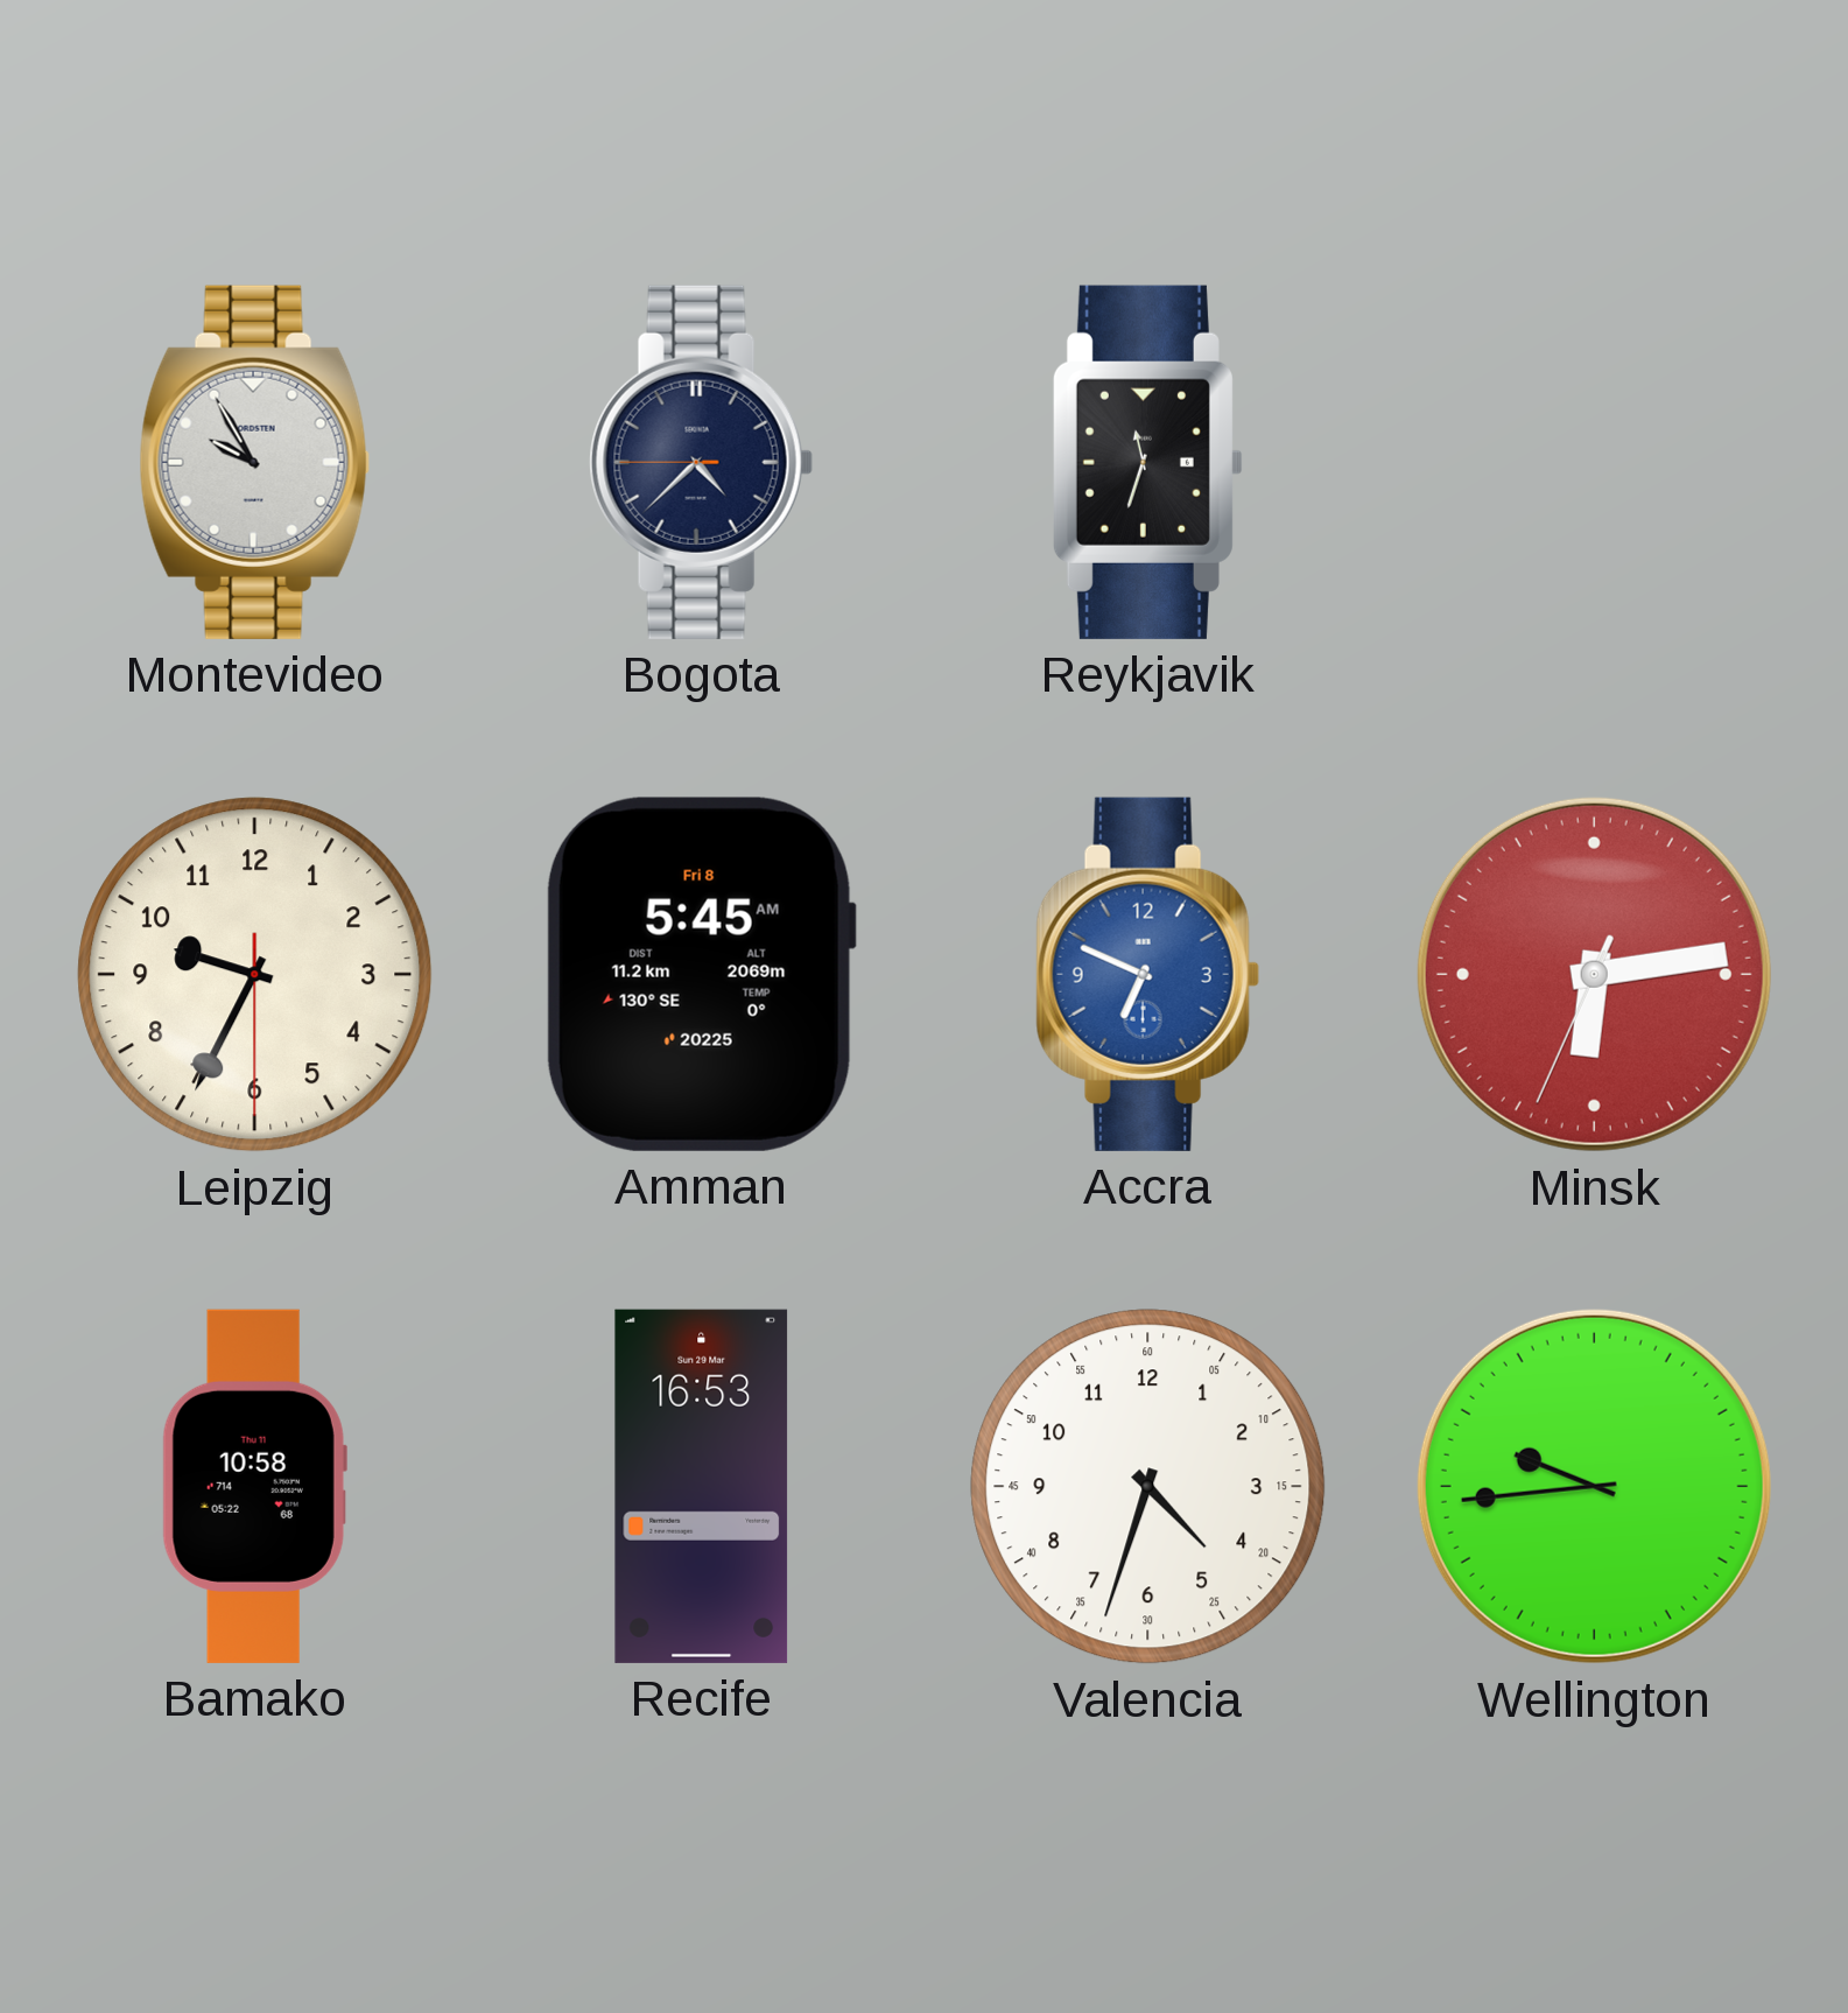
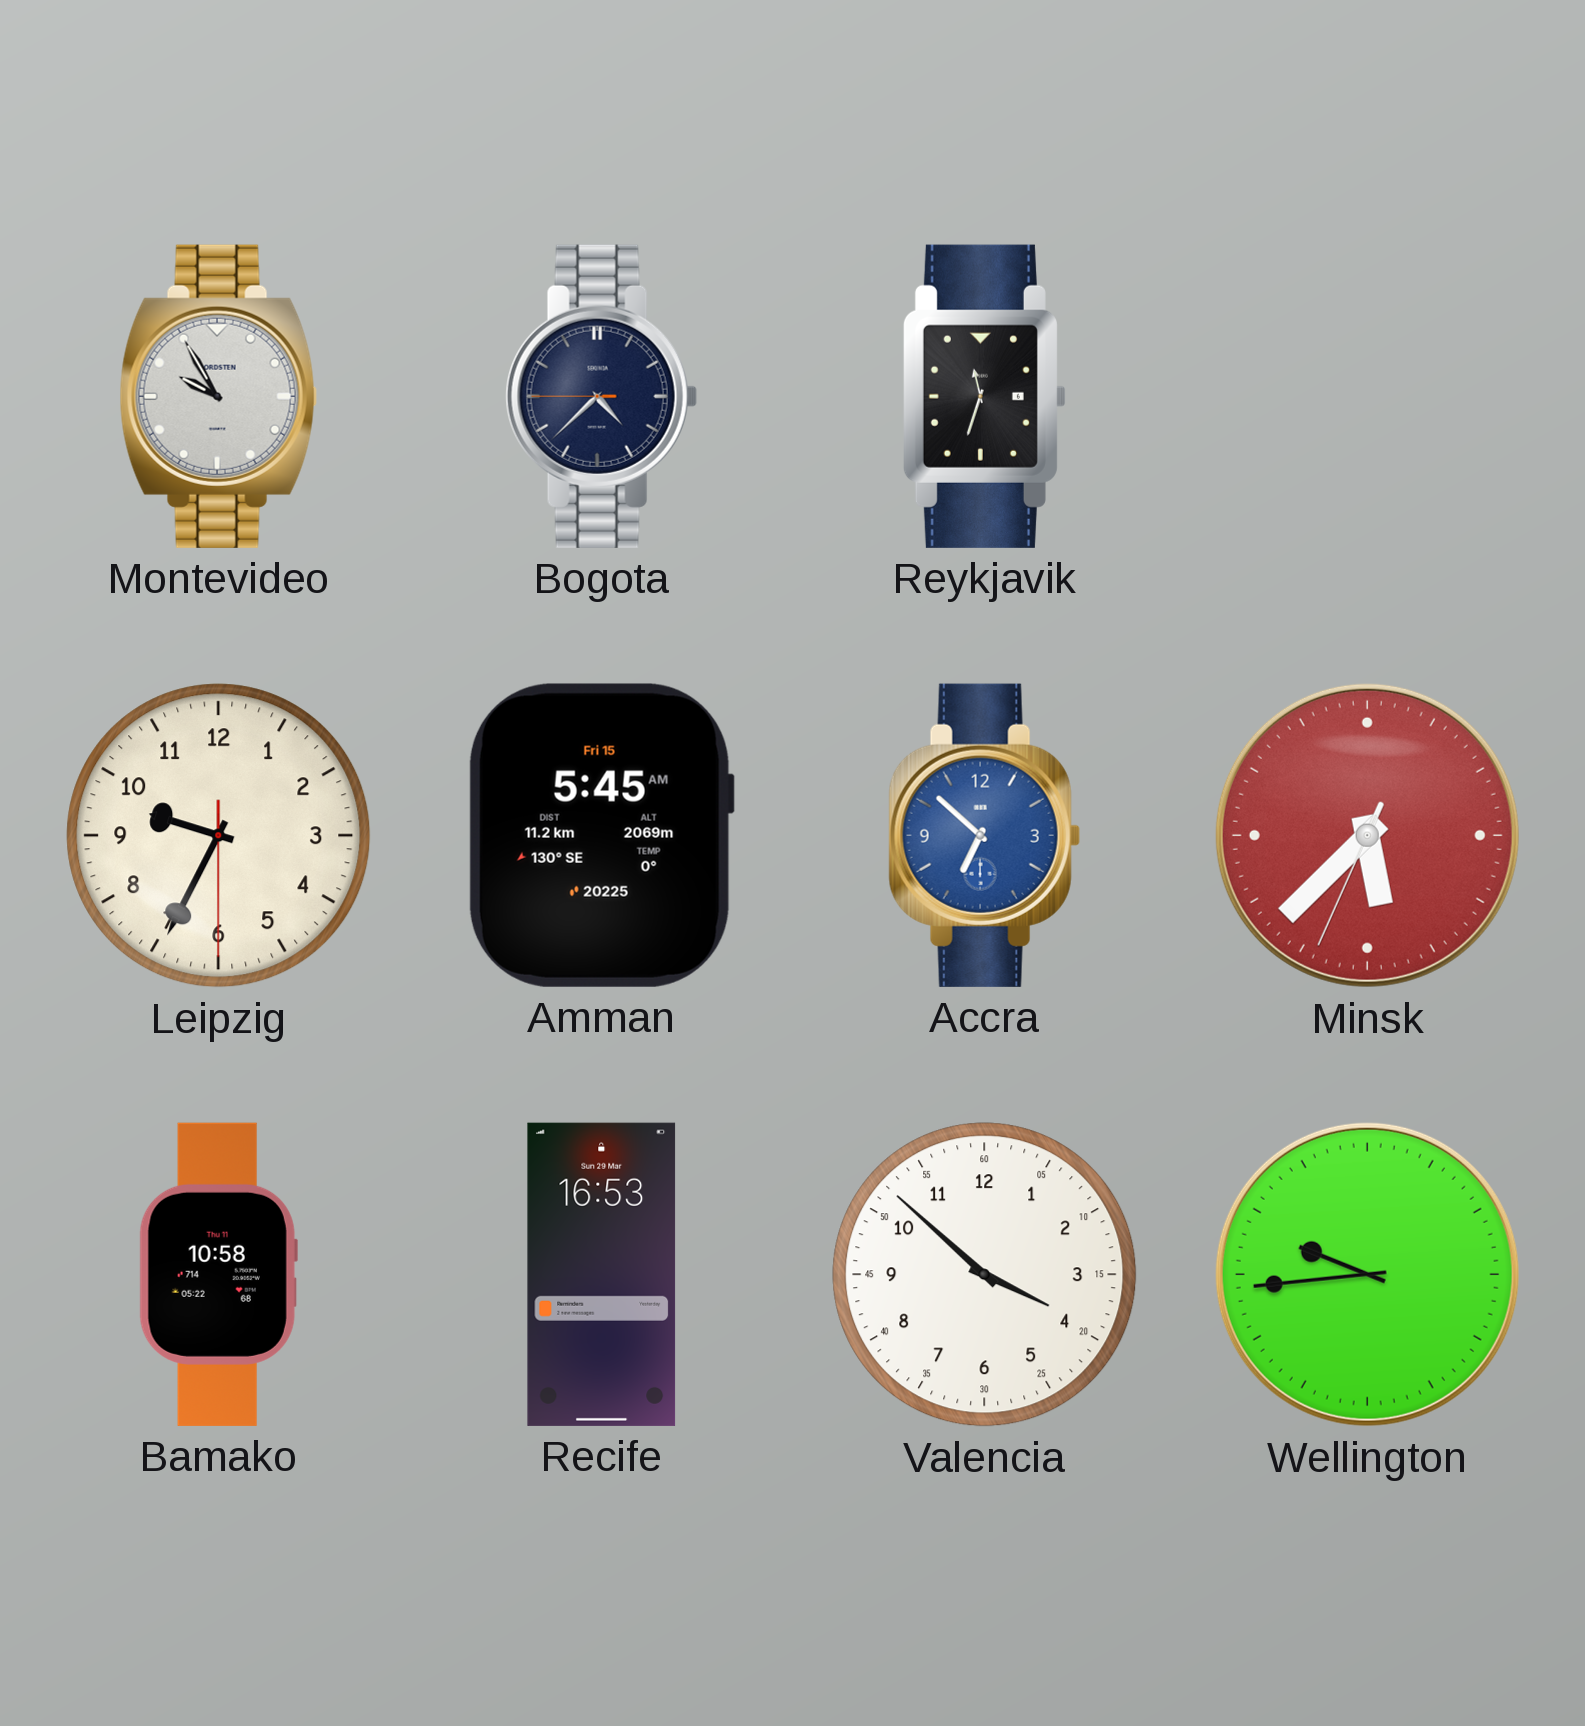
Amman date: Fri 8 -> Fri 15
Accra: 6:49 -> 6:52
Minsk: 6:13 -> 5:37
Valencia: 4:33 -> 3:52
